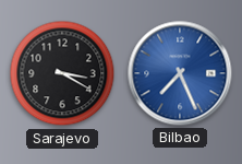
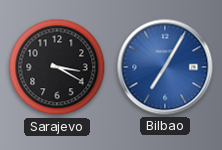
Bilbao: 7:26 -> 7:05
